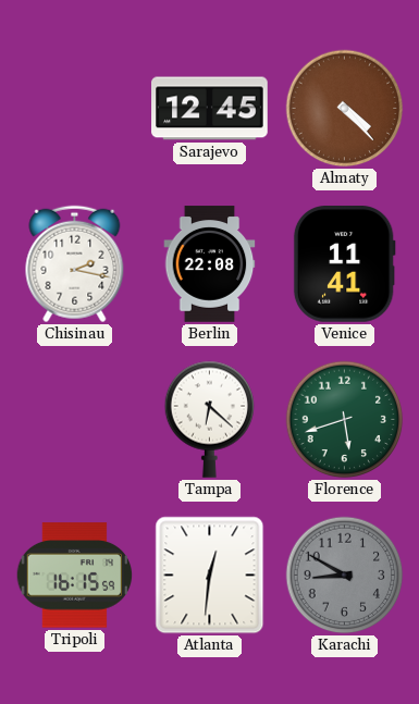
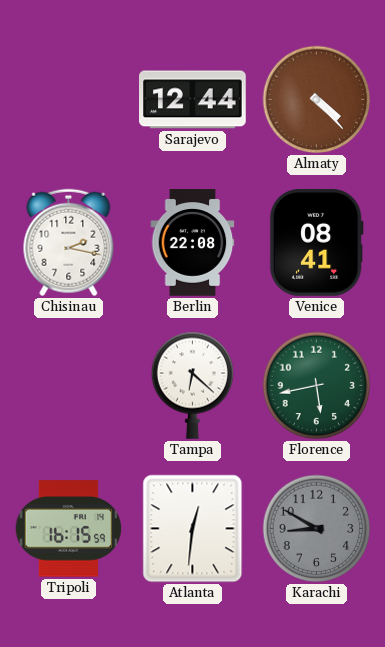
Sarajevo: 12:45 -> 12:44
Venice: 11:41 -> 08:41
Florence: 5:42 -> 5:43
